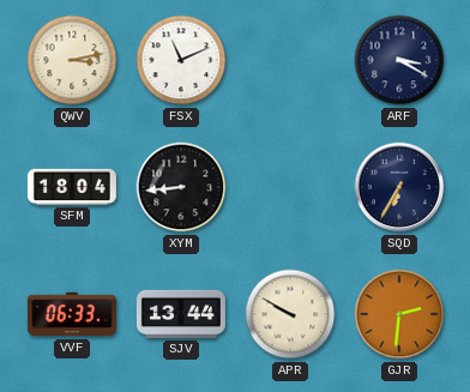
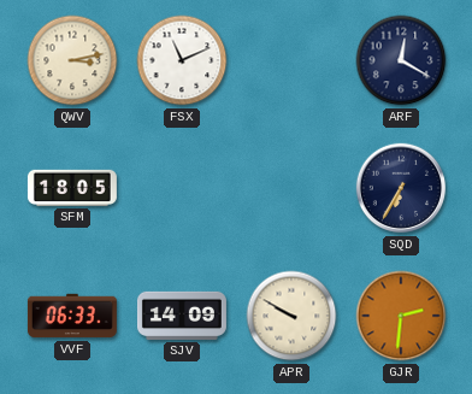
ARF: 3:20 -> 12:20
SFM: 18:04 -> 18:05
XYM: 8:44 -> none
SJV: 13:44 -> 14:09
